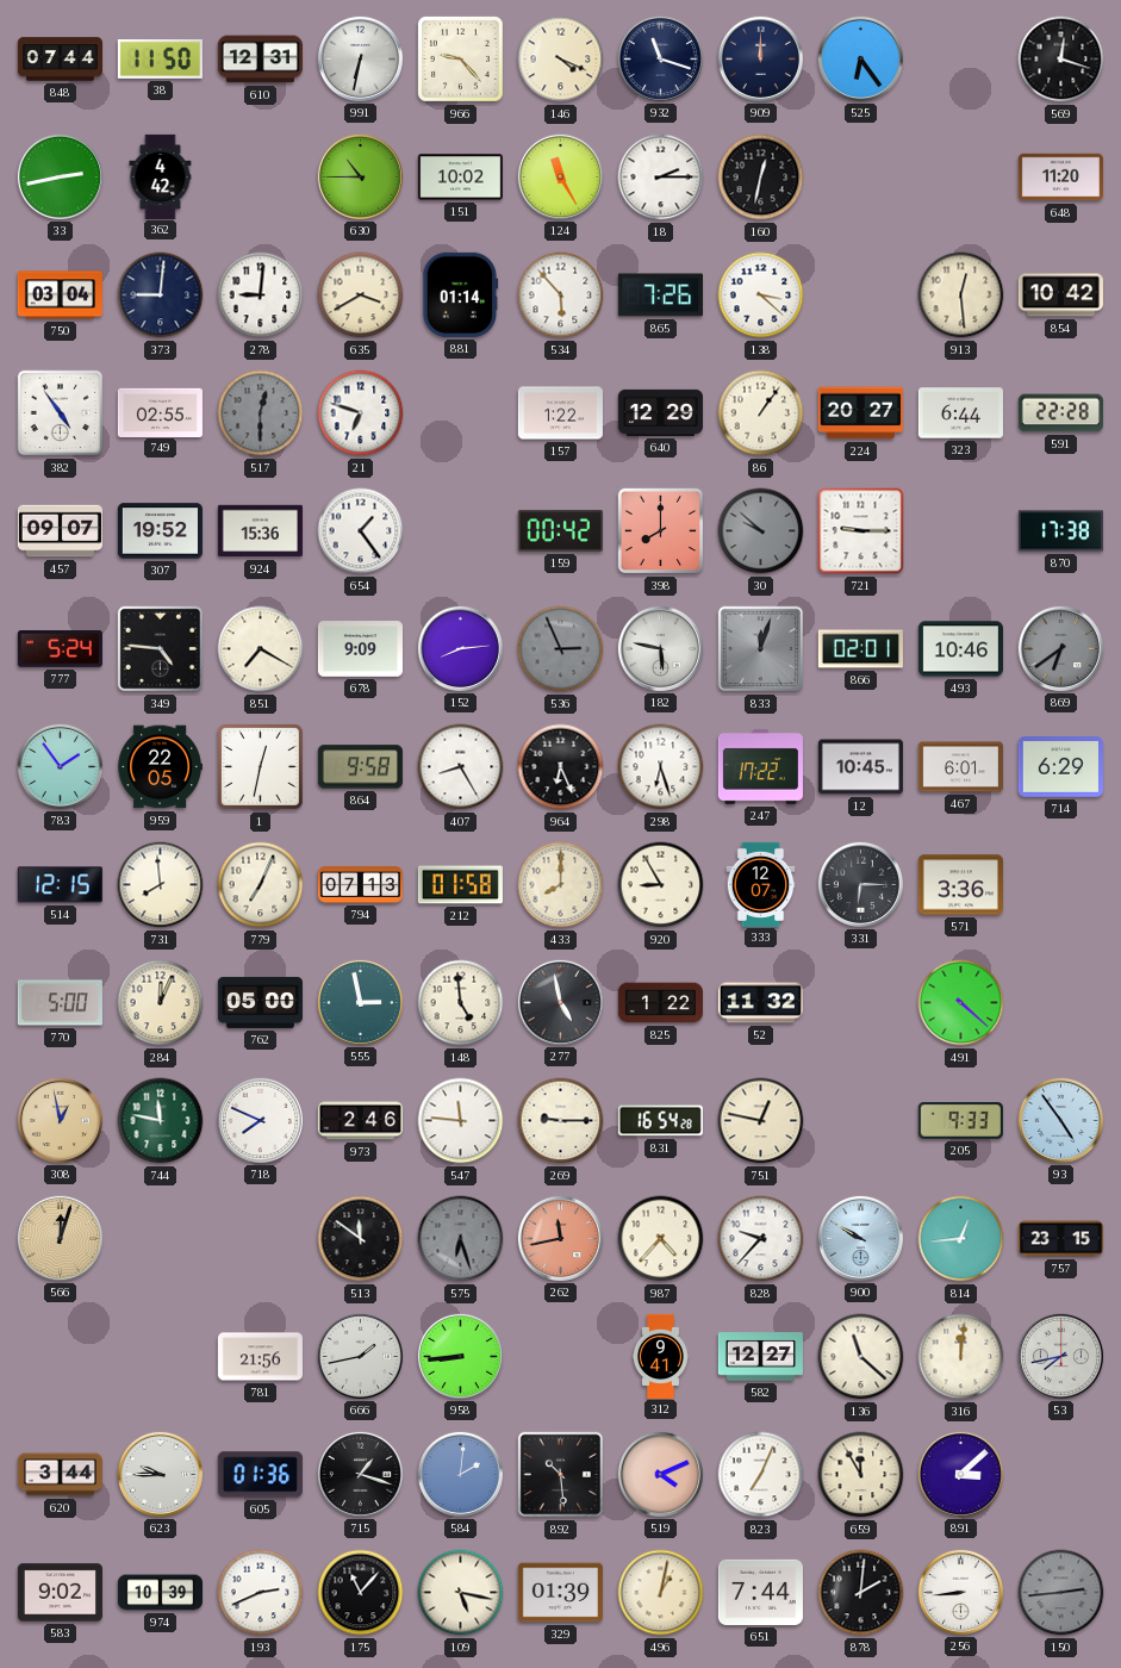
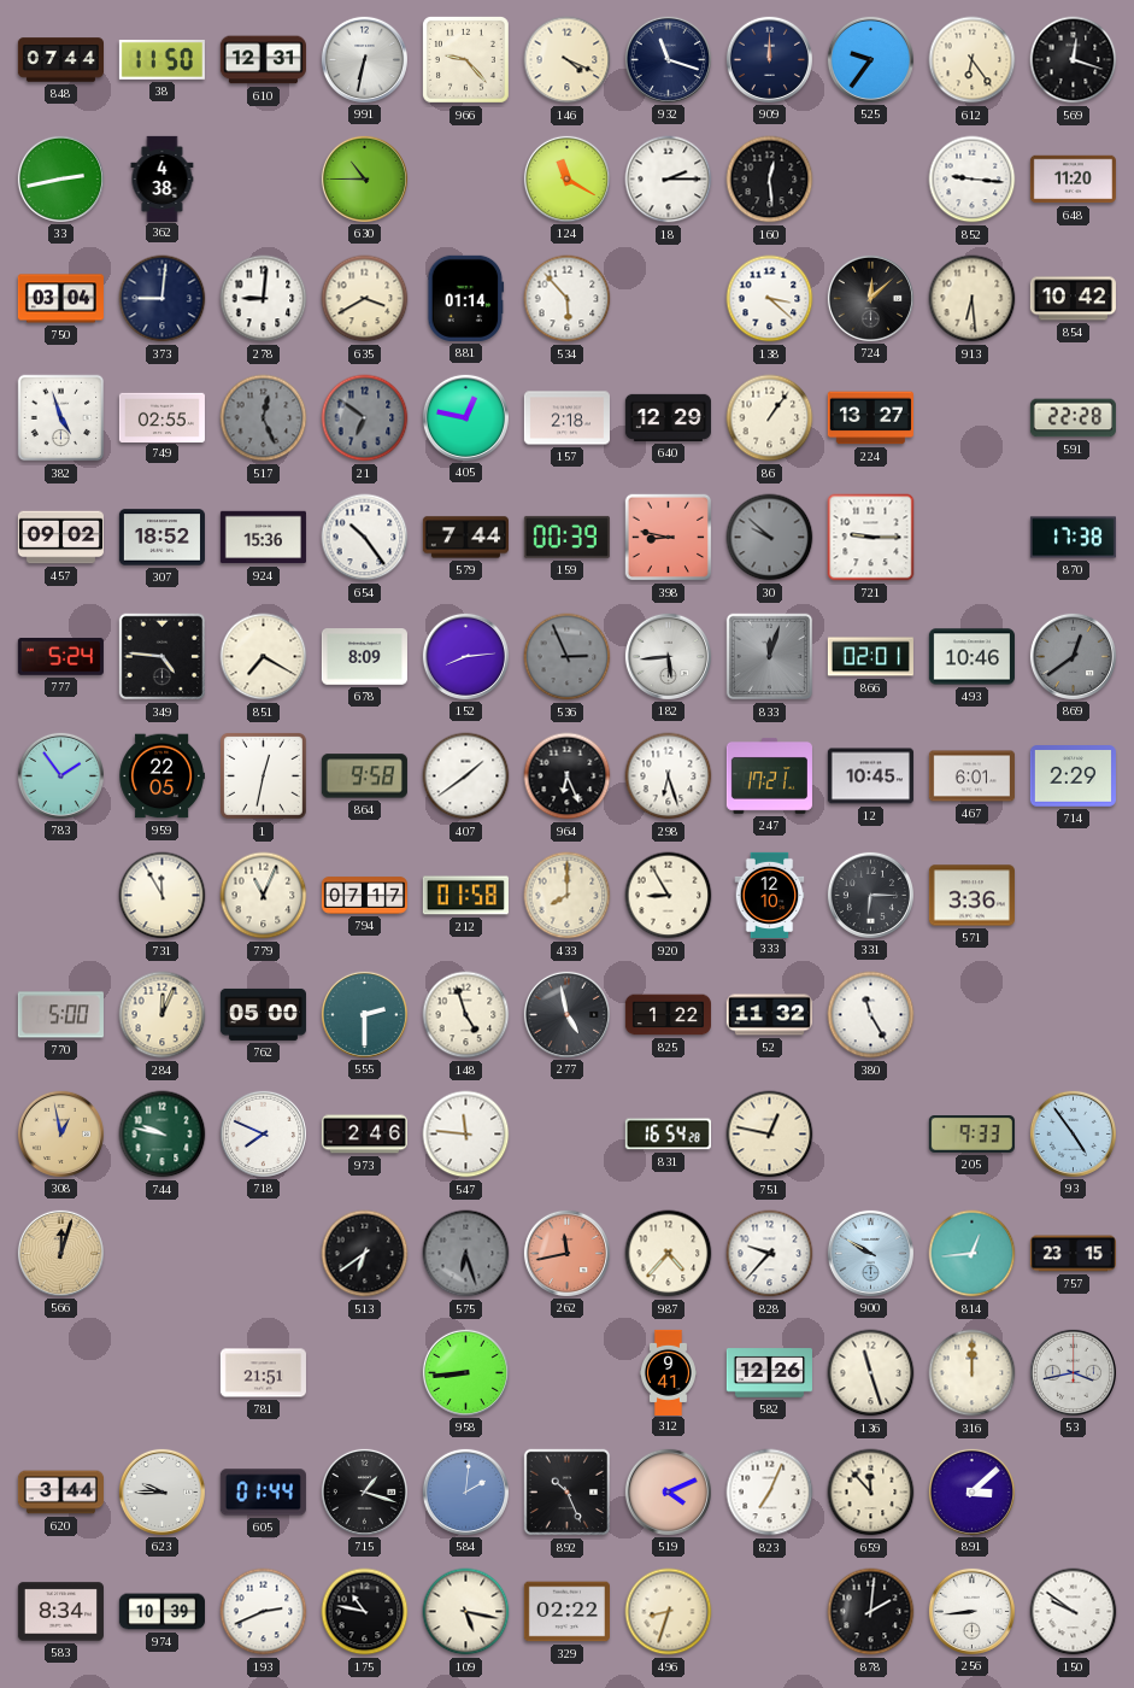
525: 6:24 -> 9:36
612: none -> 6:24
362: 4:42 -> 4:38
151: 10:02 -> none
124: 11:25 -> 11:20
160: 12:32 -> 12:29
852: none -> 9:16
865: 7:26 -> none
724: none -> 12:08
913: 12:29 -> 6:29
382: 4:54 -> 4:57
517: 12:30 -> 12:26
21: 6:48 -> 6:51
21 dial: white -> grey
405: none -> 12:47
157: 1:22 -> 2:18
224: 20:27 -> 13:27
323: 6:44 -> none
457: 09:07 -> 09:02
307: 19:52 -> 18:52
654: 1:24 -> 10:24
579: none -> 7:44
159: 00:42 -> 00:39
398: 8:00 -> 8:47
678: 9:09 -> 8:09
182: 5:47 -> 5:44
869: 6:39 -> 12:39
407: 8:25 -> 1:39
247: 17:22 -> 17:21
714: 6:29 -> 2:29
514: 12:15 -> none
731: 7:59 -> 11:55
779: 7:04 -> 11:04
794: 07:13 -> 07:17
333: 12:07 -> 12:10
555: 2:58 -> 2:30
148: 4:59 -> 4:57
380: none -> 11:25
491: 4:22 -> none
744: 11:47 -> 9:47
269: 9:15 -> none
513: 11:51 -> 6:39
781: 21:56 -> 21:51
666: 1:43 -> none
582: 12:27 -> 12:26
136: 11:22 -> 11:27
316: 12:01 -> 12:00
53: 7:43 -> 3:43
605: 01:36 -> 01:44
892: 10:29 -> 10:26
659: 11:55 -> 11:53
583: 9:02 -> 8:34
175: 11:07 -> 10:47
329: 01:39 -> 02:22
496: 1:02 -> 8:33
651: 7:44 -> none
150: 2:44 -> 9:51
150 dial: grey -> white
